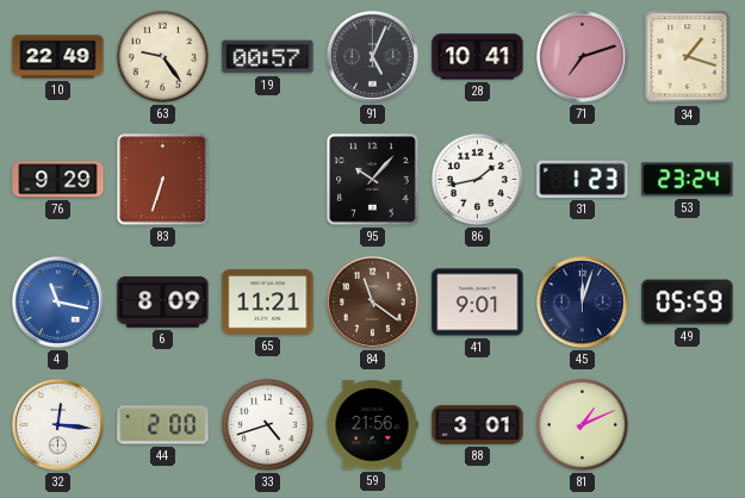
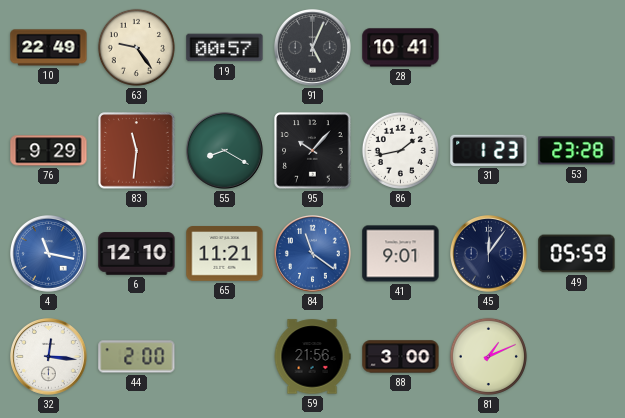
71: 7:12 -> none
34: 1:18 -> none
83: 6:33 -> 11:31
55: none -> 8:20
53: 23:24 -> 23:28
6: 8:09 -> 12:10
84 dial: brown -> blue
45: 12:03 -> 12:06
33: 4:42 -> none
88: 3:01 -> 3:00
